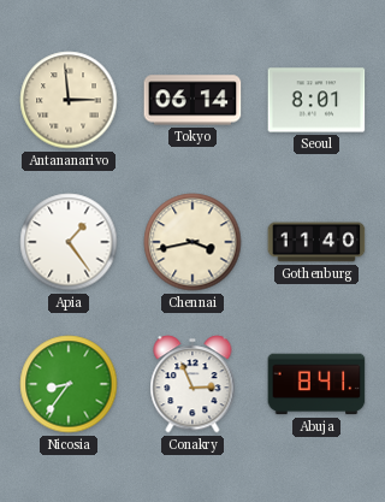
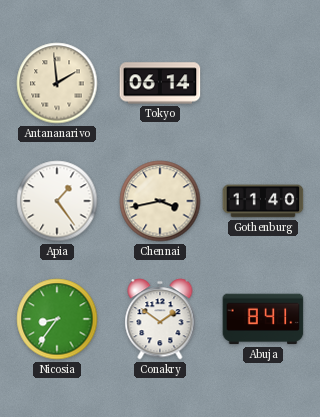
Antananarivo: 2:59 -> 1:59
Seoul: 8:01 -> none
Conakry: 2:56 -> 1:51
